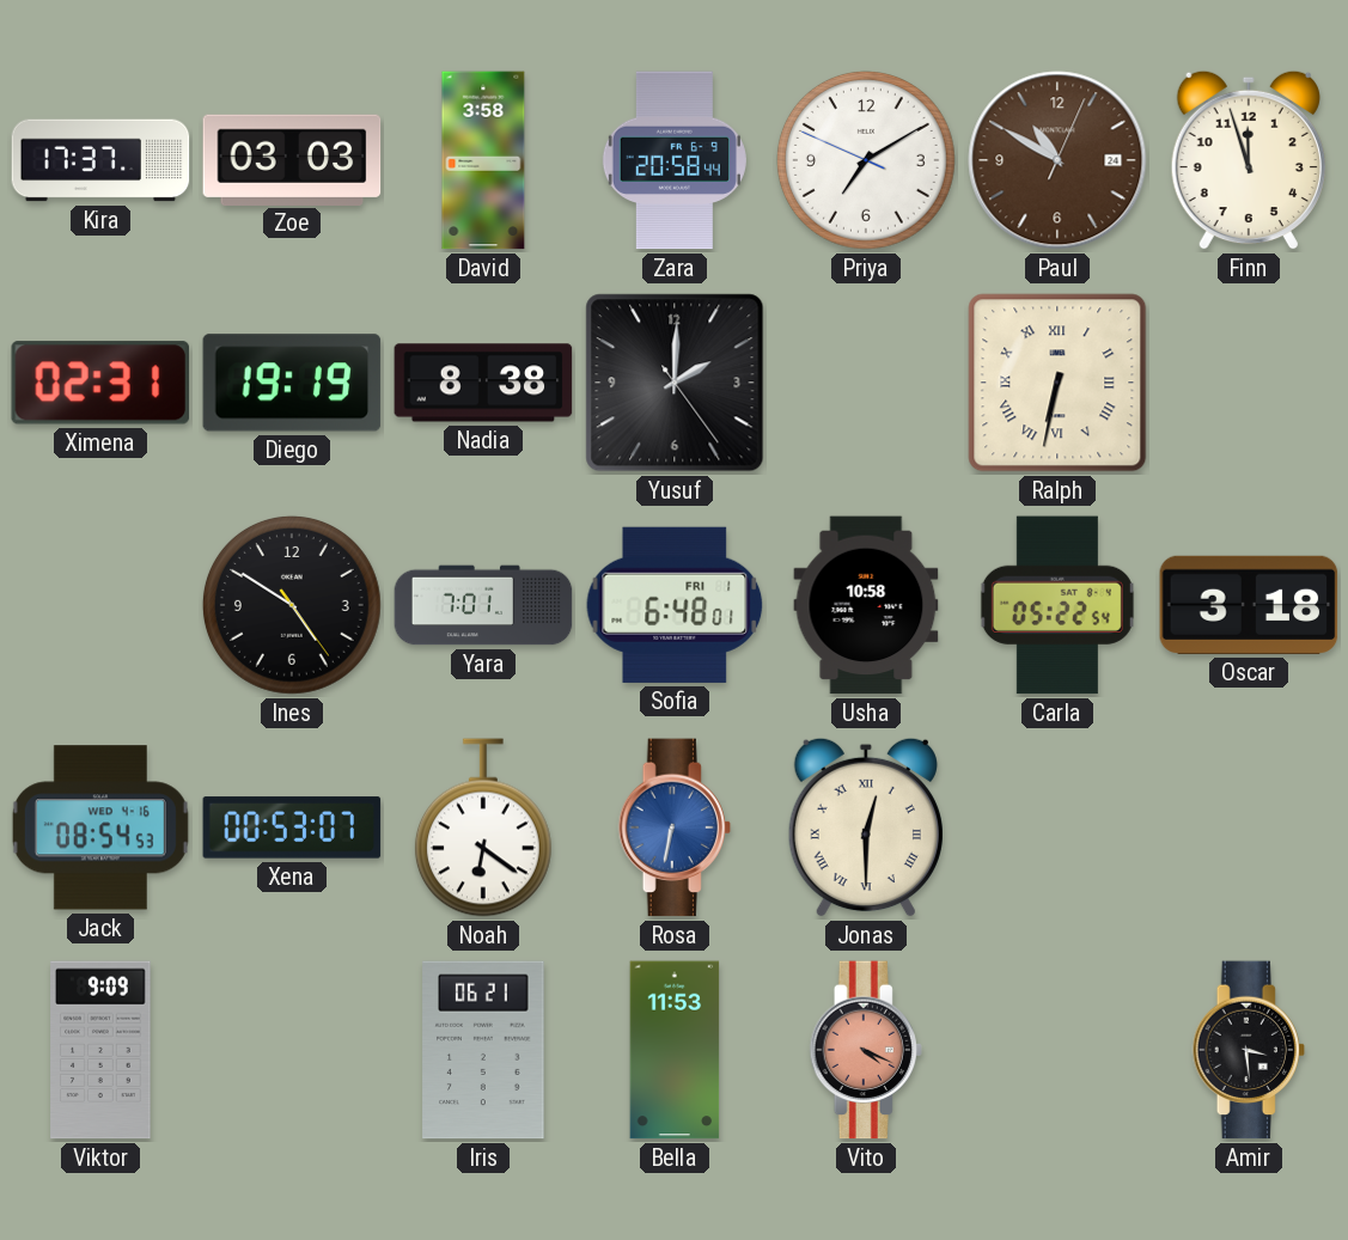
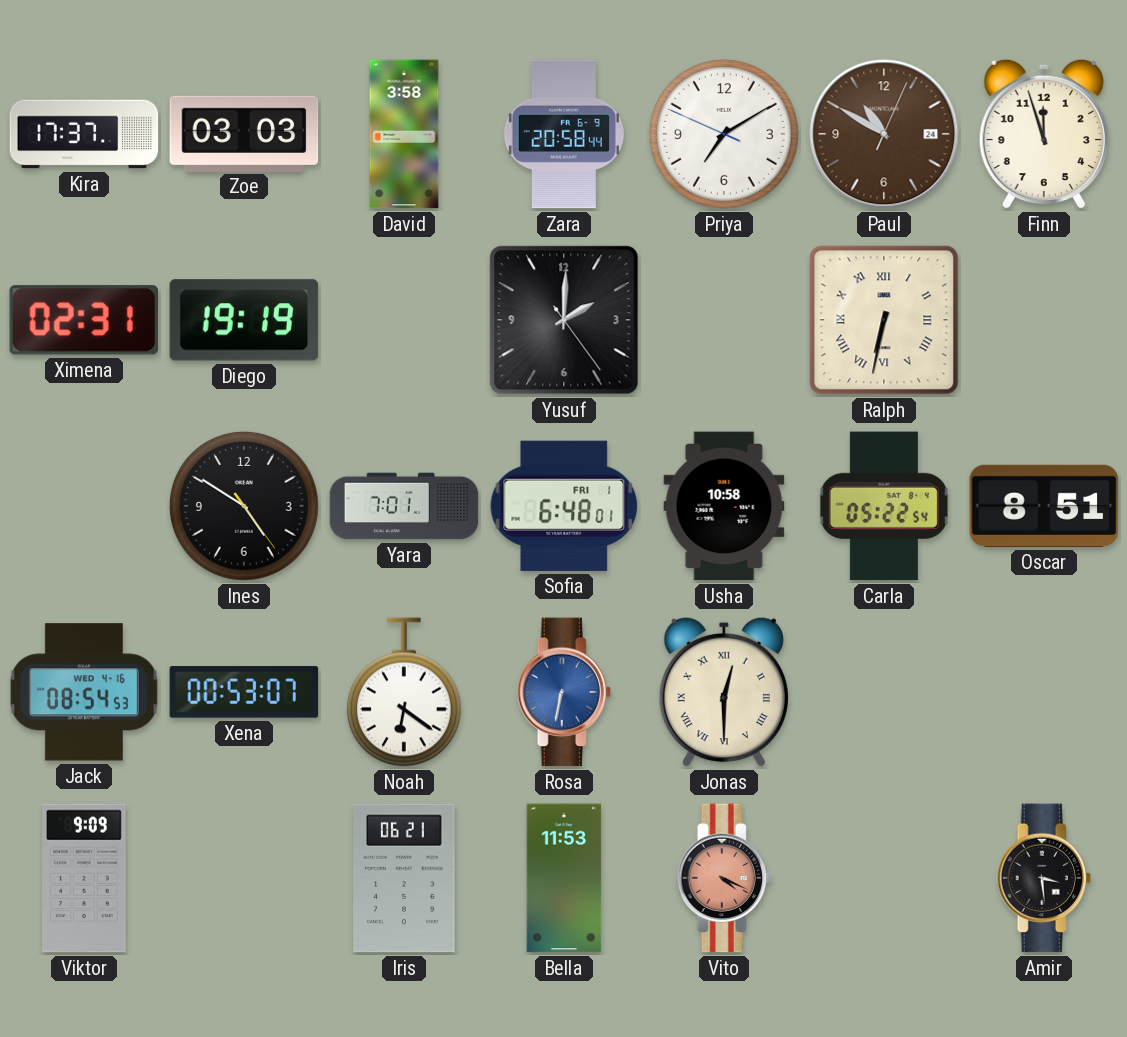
Nadia: 8:38 -> none
Oscar: 3:18 -> 8:51
